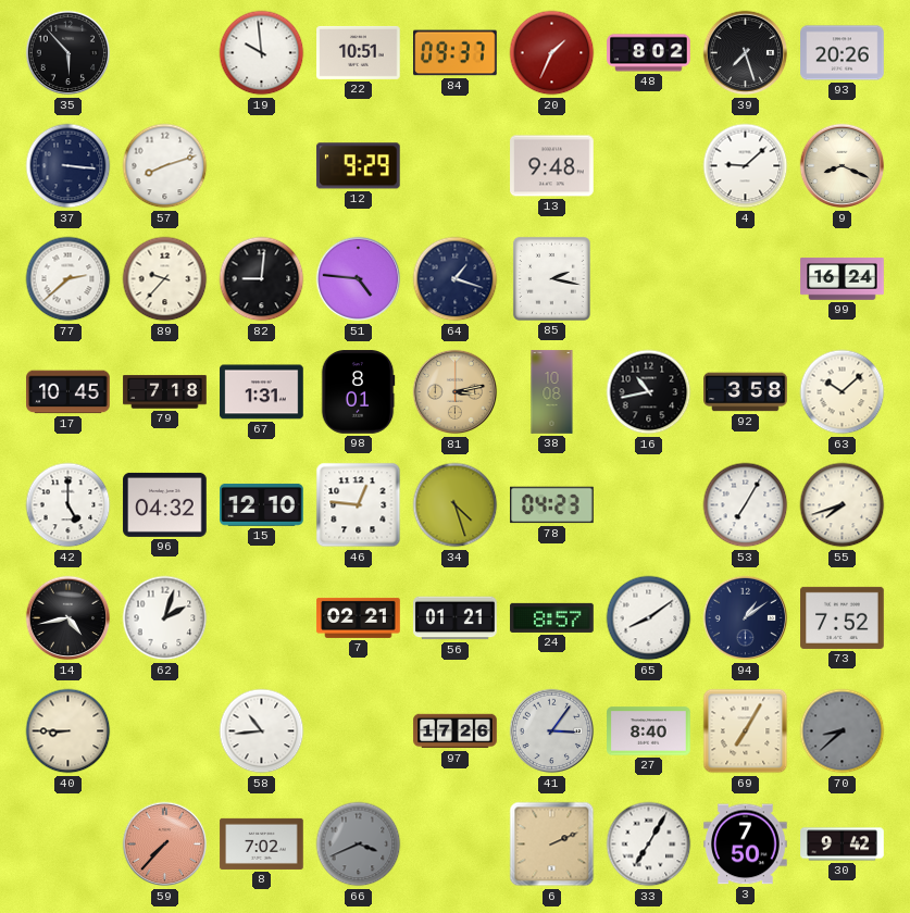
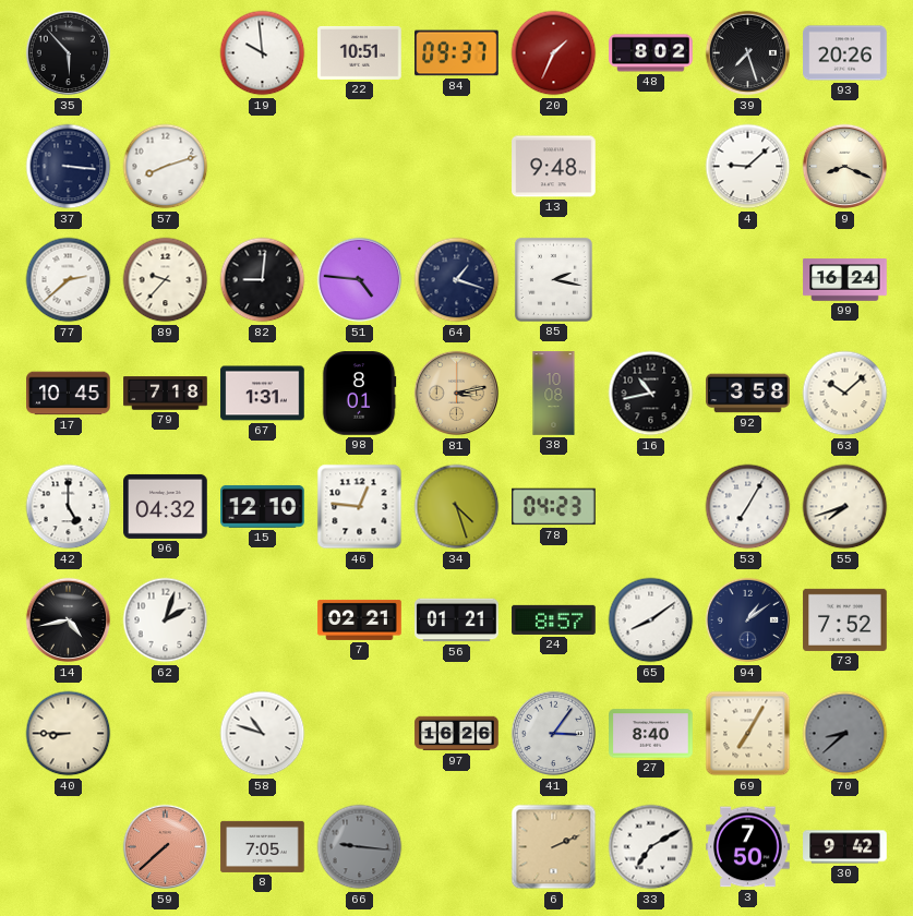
12: 9:29 -> none
58: 10:44 -> 10:48
97: 17:26 -> 16:26
59: 7:37 -> 7:38
8: 7:02 -> 7:05
66: 3:41 -> 9:16
33: 7:05 -> 7:10
